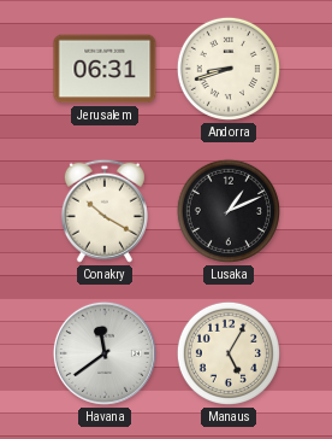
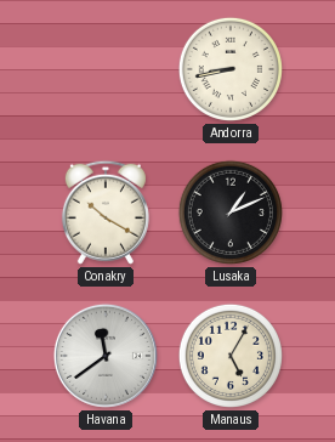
Jerusalem: 06:31 -> none
Andorra: 8:42 -> 8:43
